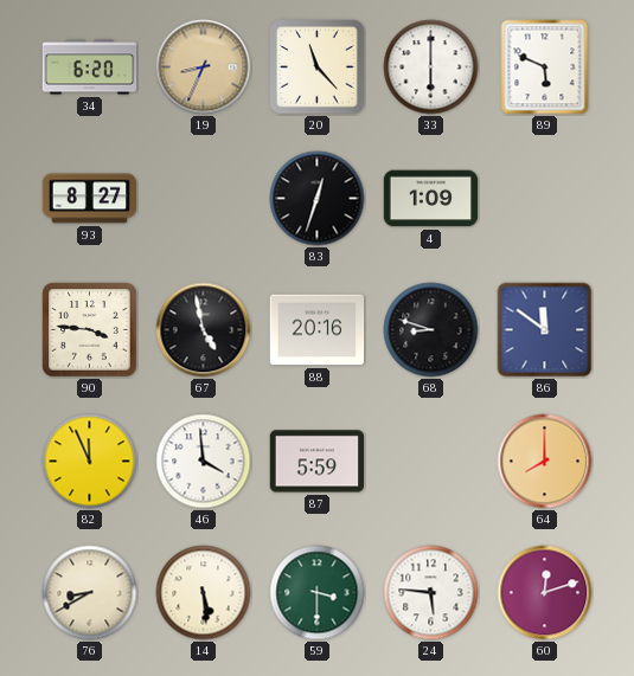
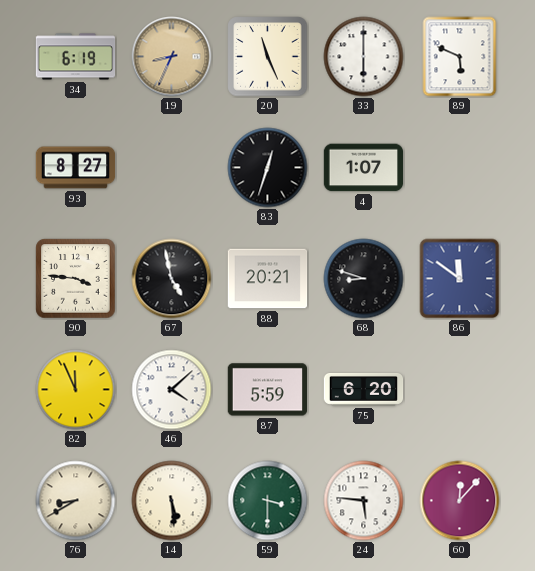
34: 6:20 -> 6:19
20: 11:23 -> 11:26
4: 1:09 -> 1:07
88: 20:16 -> 20:21
46: 3:59 -> 4:08
75: none -> 6:20
64: 8:00 -> none
60: 12:12 -> 12:07
